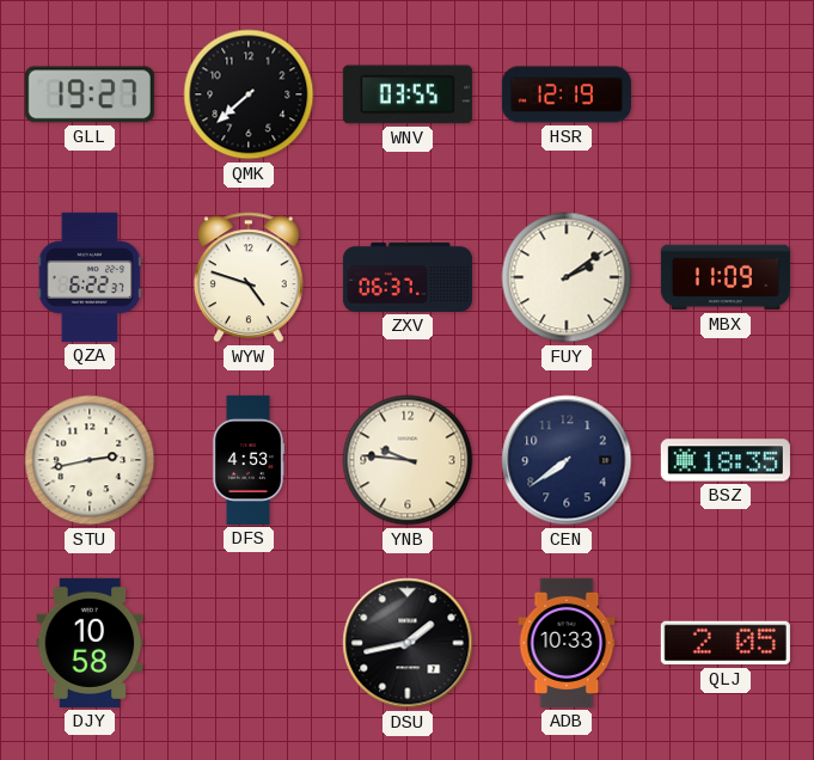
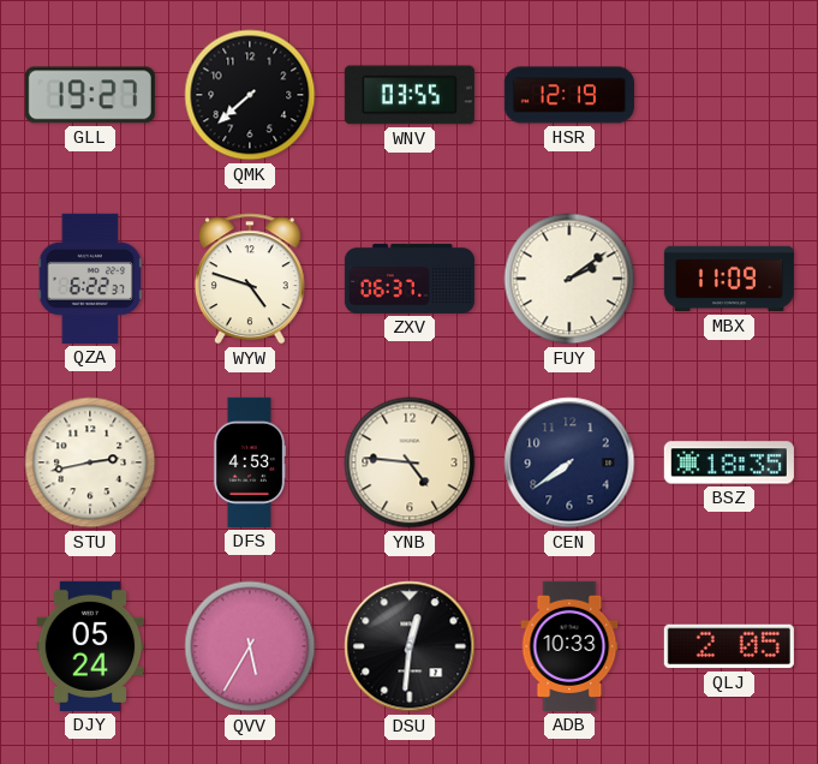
YNB: 9:46 -> 4:46
DJY: 10:58 -> 05:24
QVV: none -> 5:35
DSU: 1:43 -> 12:31
